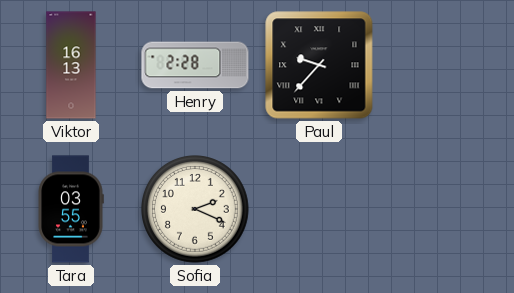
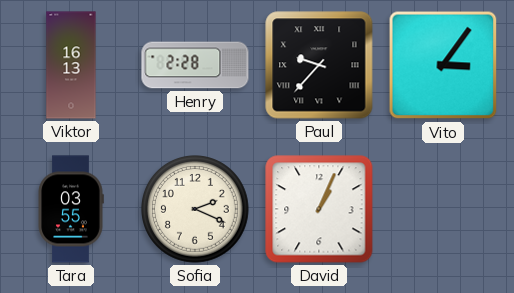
Vito: none -> 3:06
David: none -> 1:04
